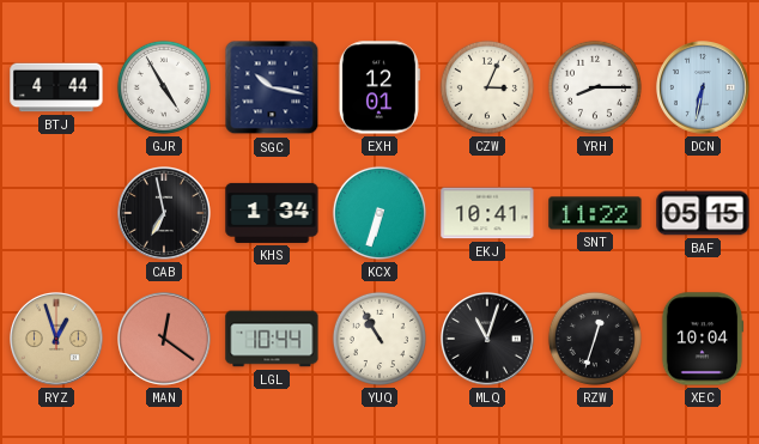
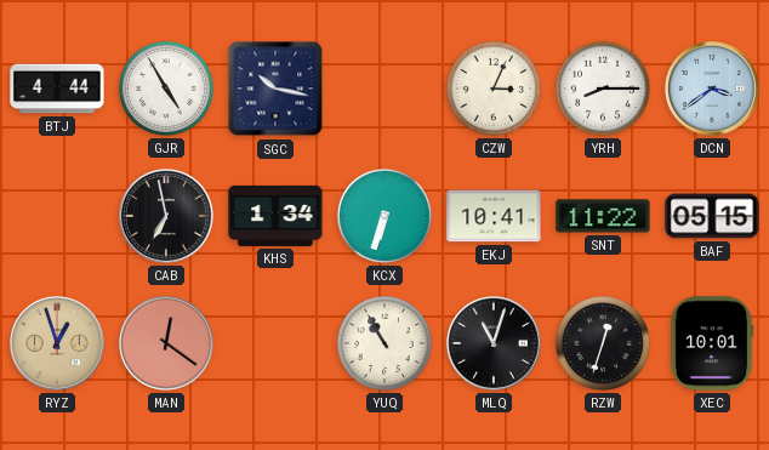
EXH: 12:01 -> none
DCN: 6:32 -> 3:39
LGL: 10:44 -> none
XEC: 10:04 -> 10:01
